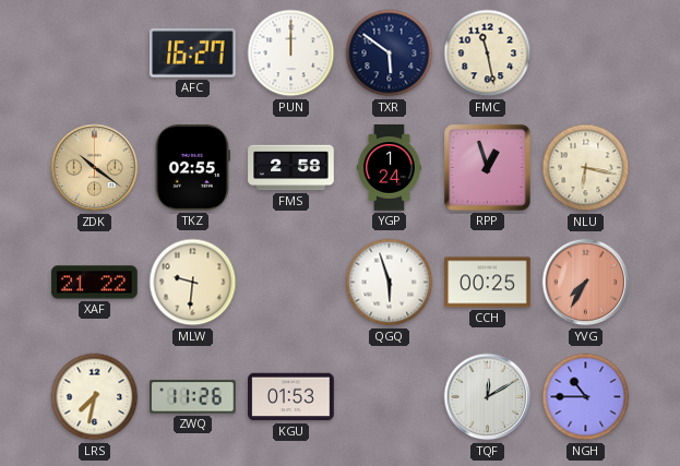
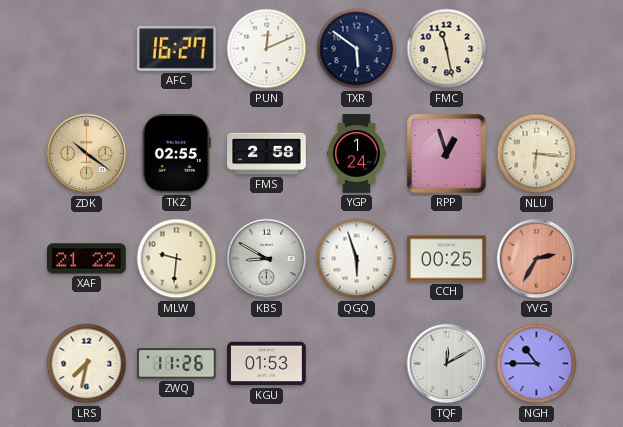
PUN: 12:00 -> 12:11
NLU: 6:17 -> 6:16
KBS: none -> 8:50
YVG: 7:35 -> 2:35
